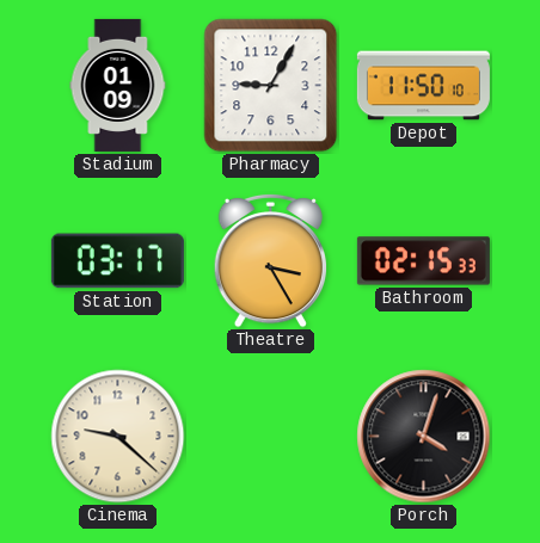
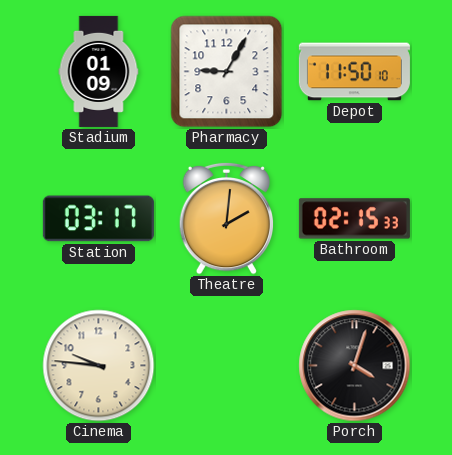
Theatre: 3:25 -> 2:01
Cinema: 9:22 -> 9:46
